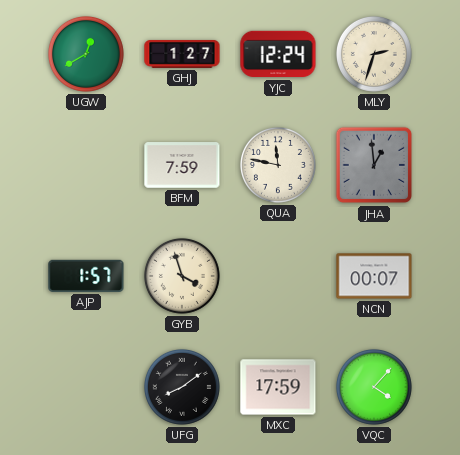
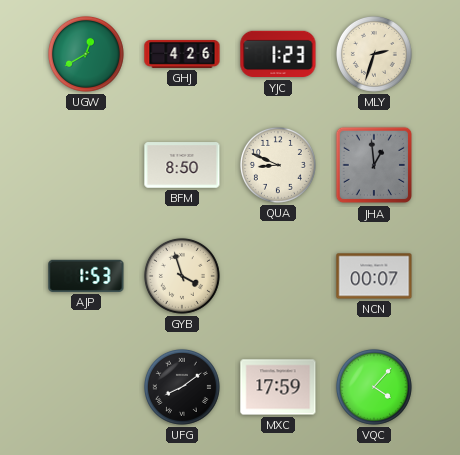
GHJ: 1:27 -> 4:26
YJC: 12:24 -> 1:23
BFM: 7:59 -> 8:50
QUA: 11:47 -> 8:49
AJP: 1:57 -> 1:53
